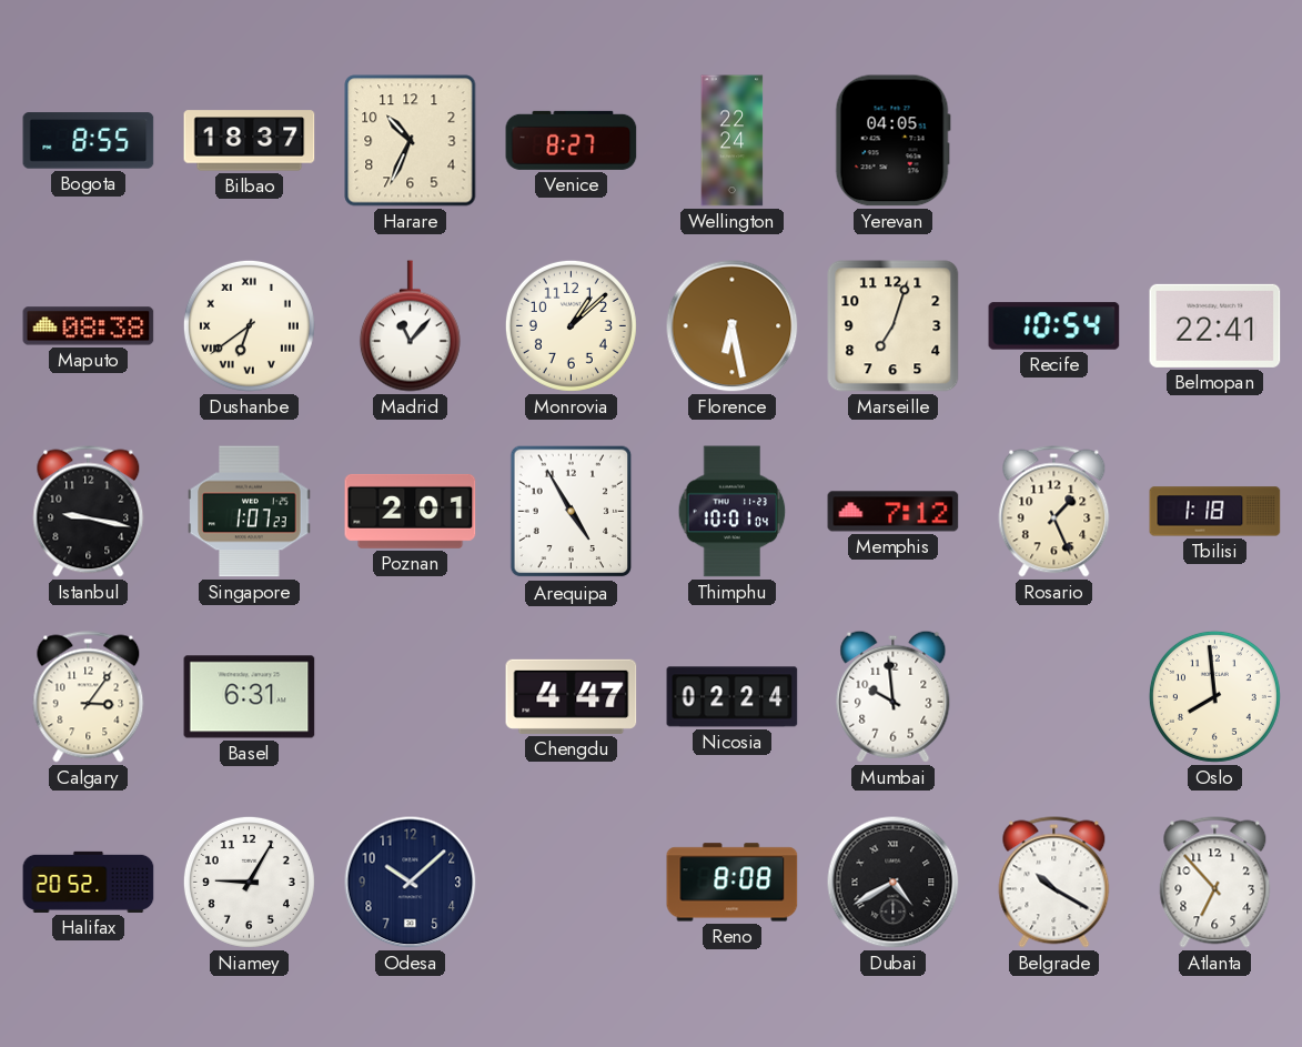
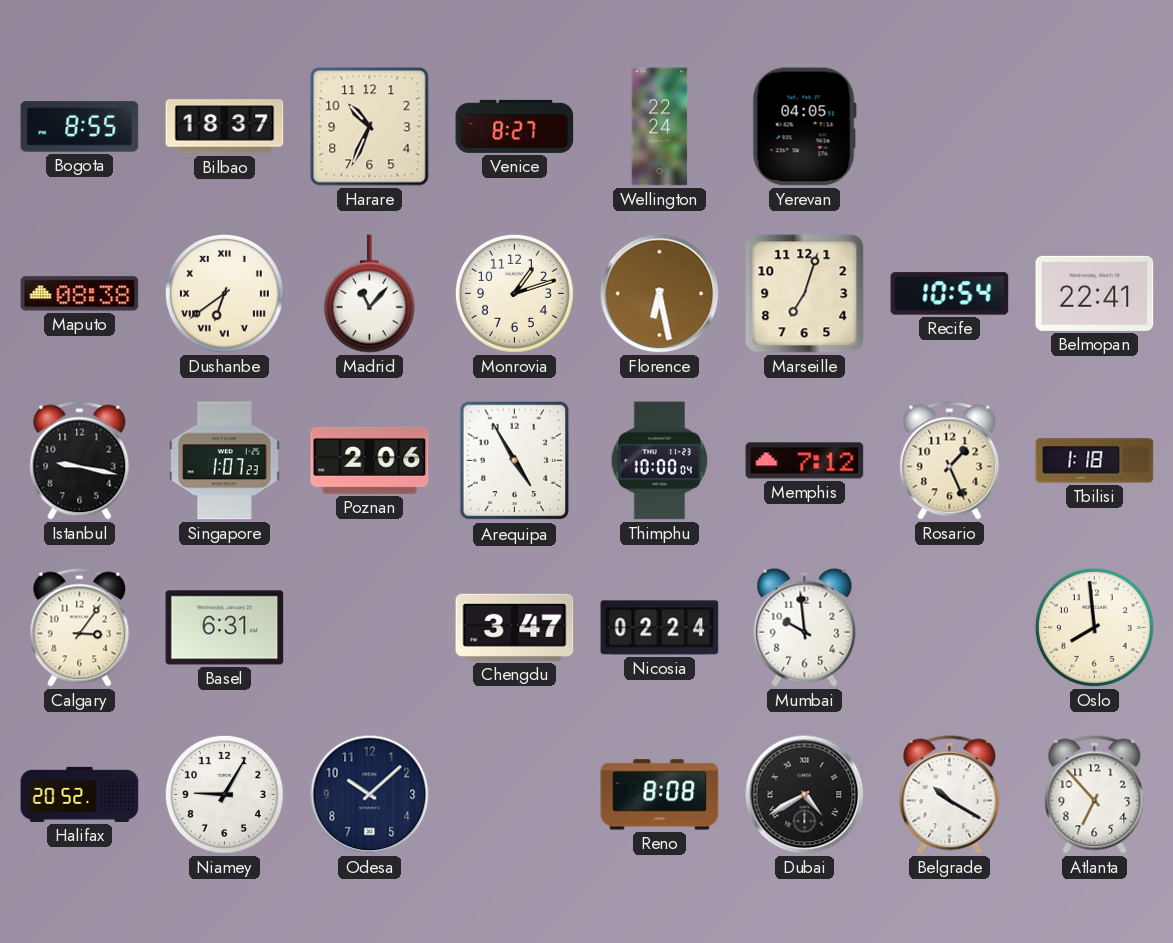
Monrovia: 1:08 -> 1:12
Poznan: 2:01 -> 2:06
Thimphu: 10:01 -> 10:00
Chengdu: 4:47 -> 3:47
